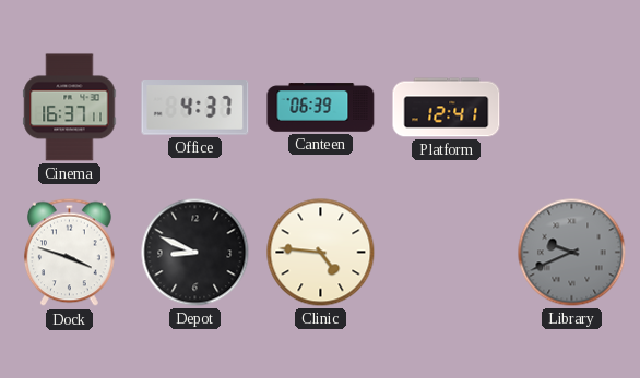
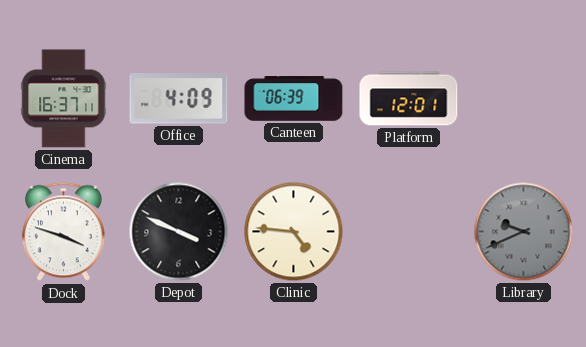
Office: 4:37 -> 4:09
Platform: 12:41 -> 12:01
Depot: 8:49 -> 3:49
